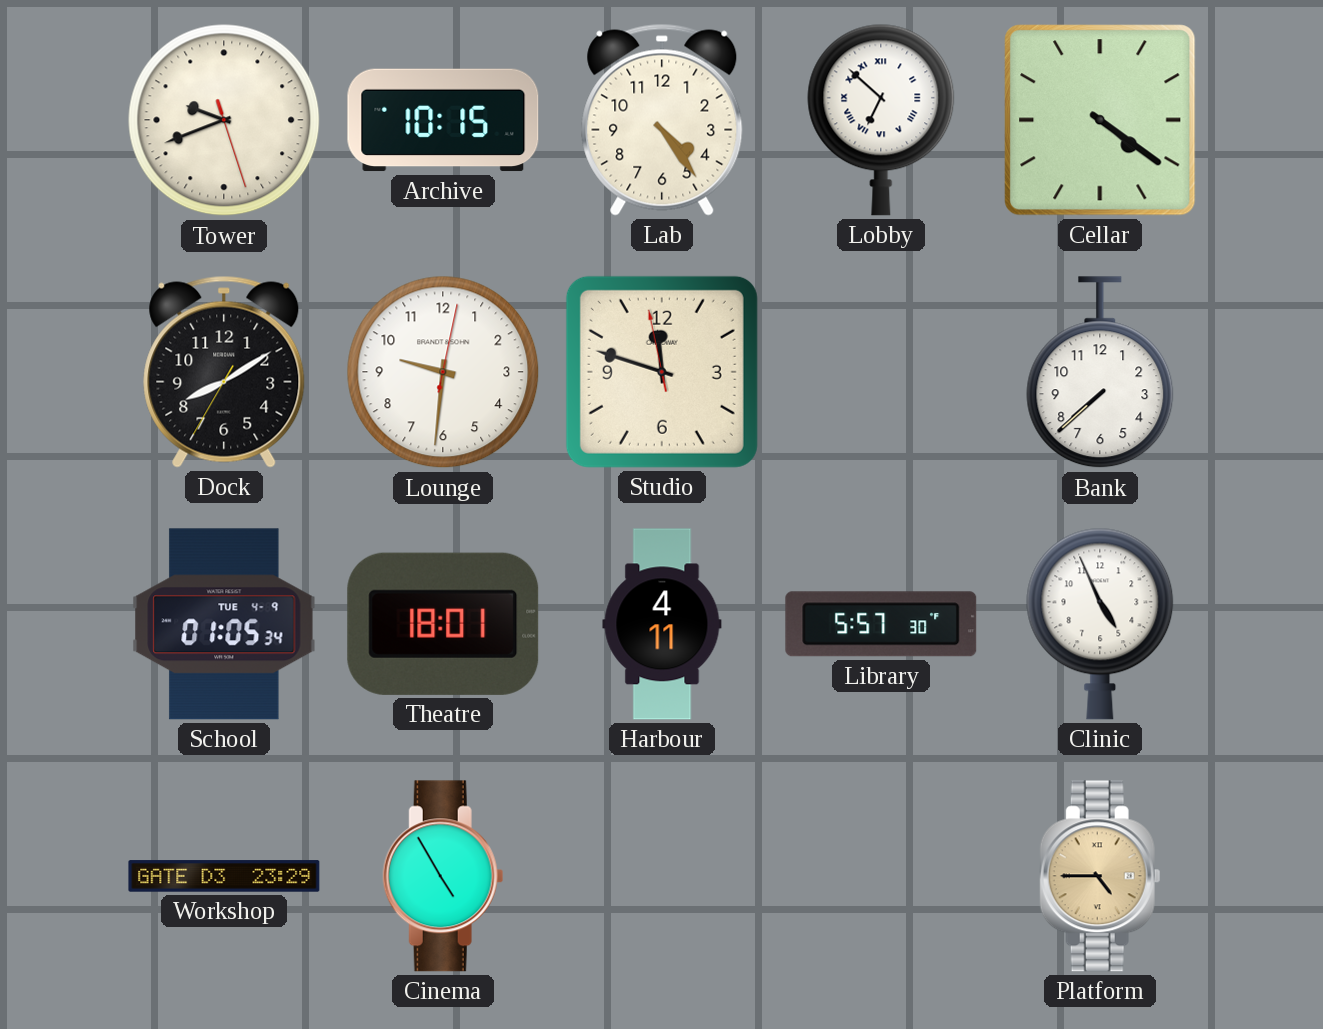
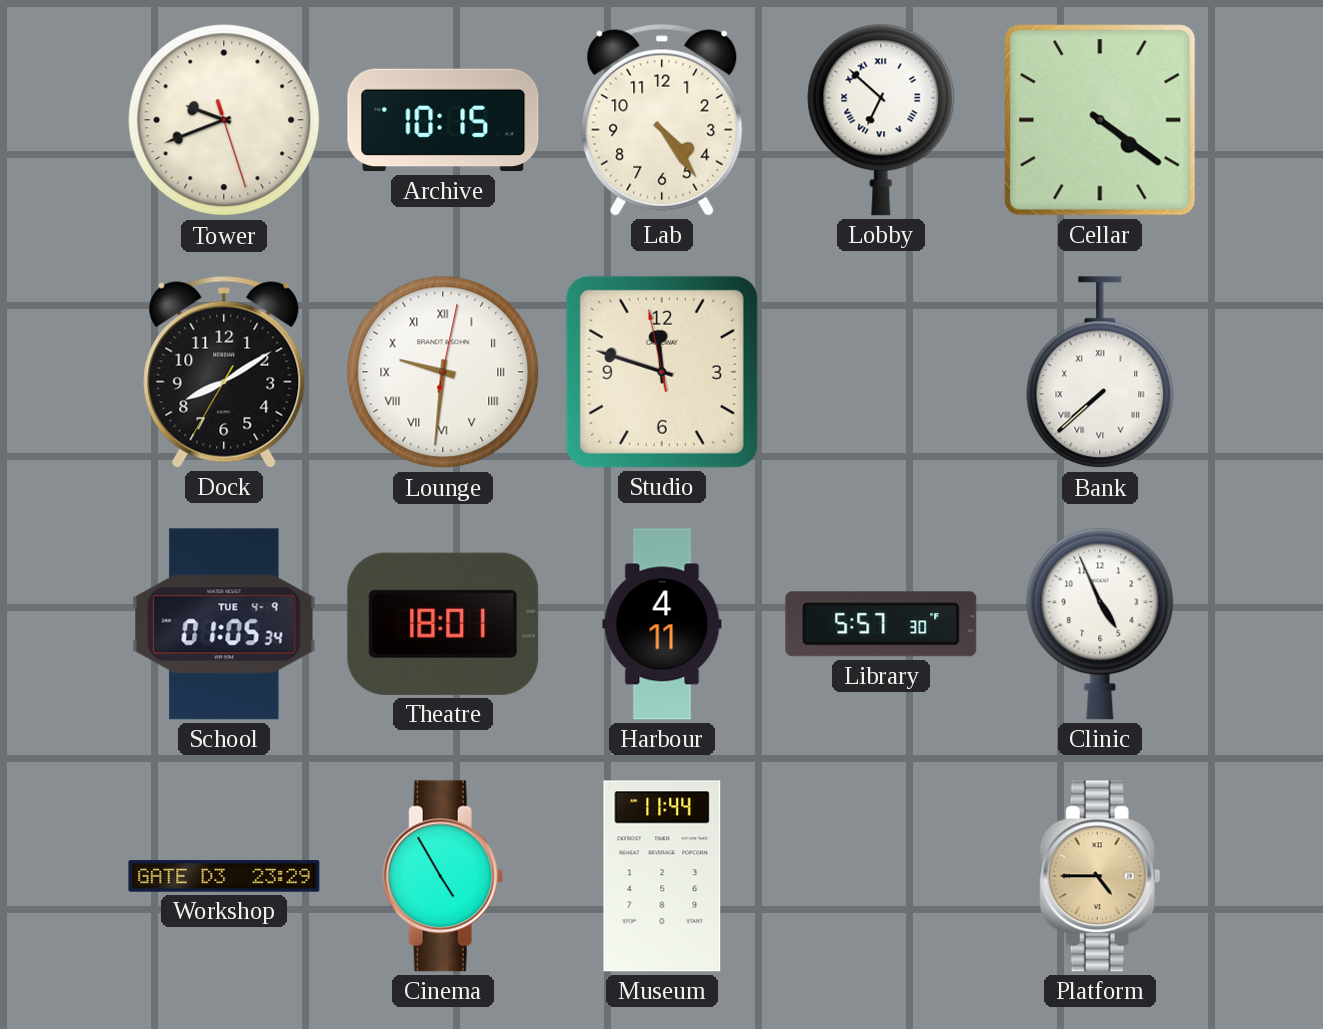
Lounge numerals: Arabic -> Roman
Bank numerals: Arabic -> Roman
Museum: none -> 11:44
